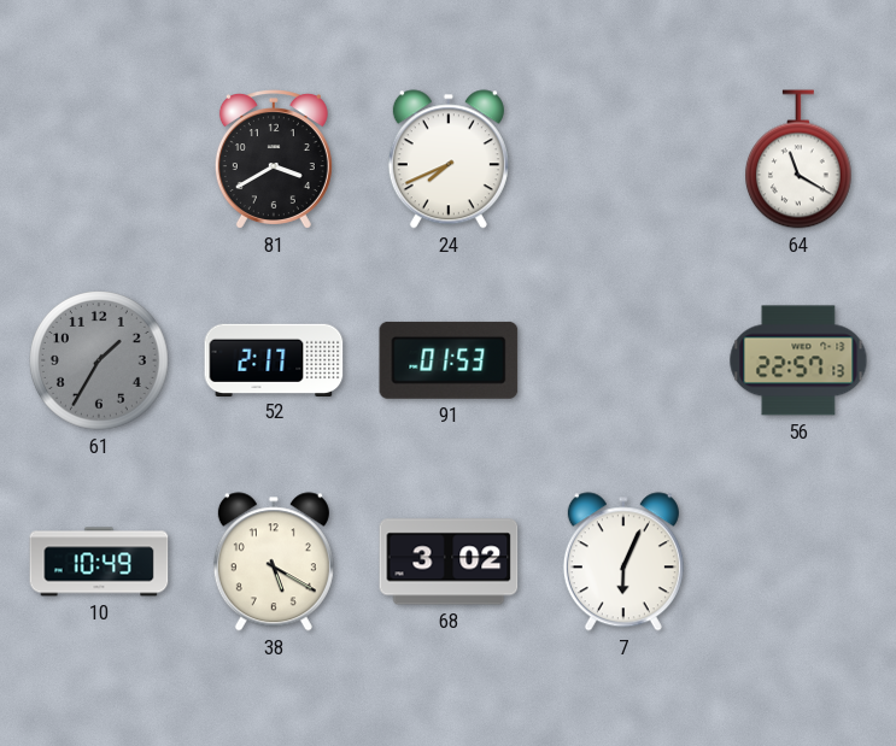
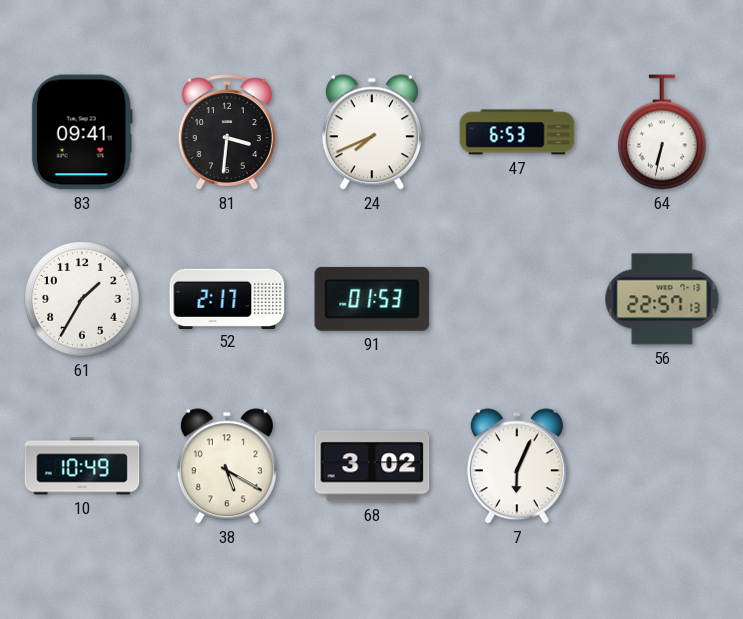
83: none -> 09:41
81: 3:40 -> 3:31
47: none -> 6:53
64: 11:20 -> 6:32
61 dial: grey -> white
